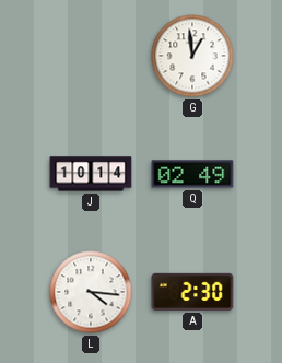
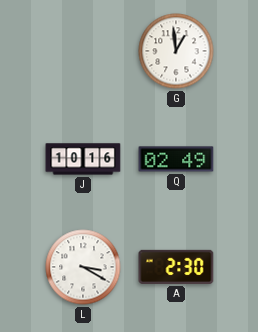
J: 10:14 -> 10:16
L: 4:16 -> 3:20
